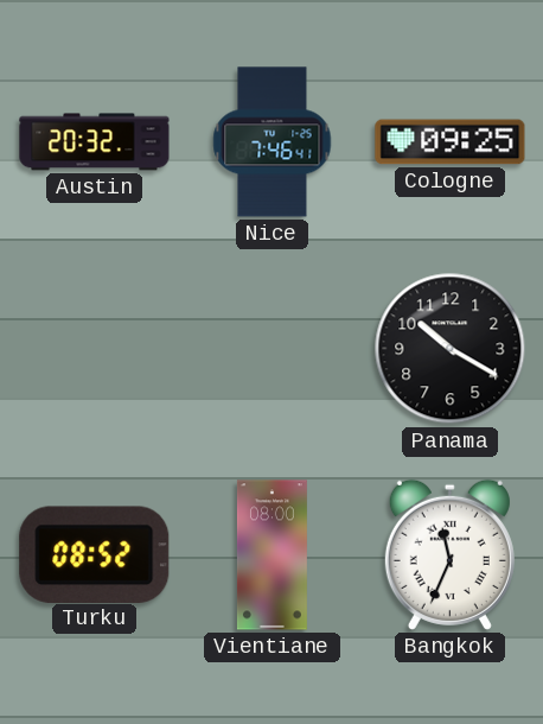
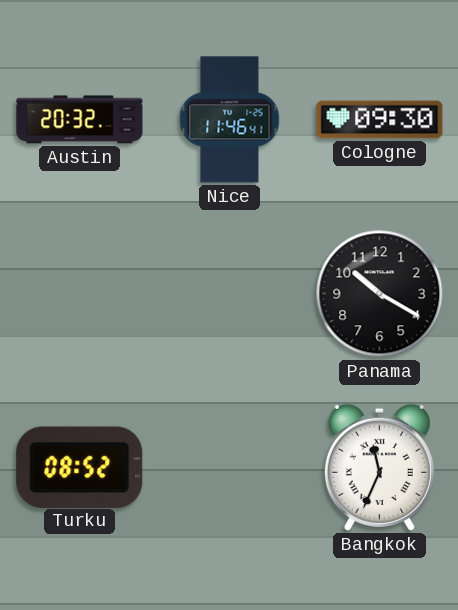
Nice: 7:46 -> 11:46
Cologne: 09:25 -> 09:30
Vientiane: 08:00 -> none
